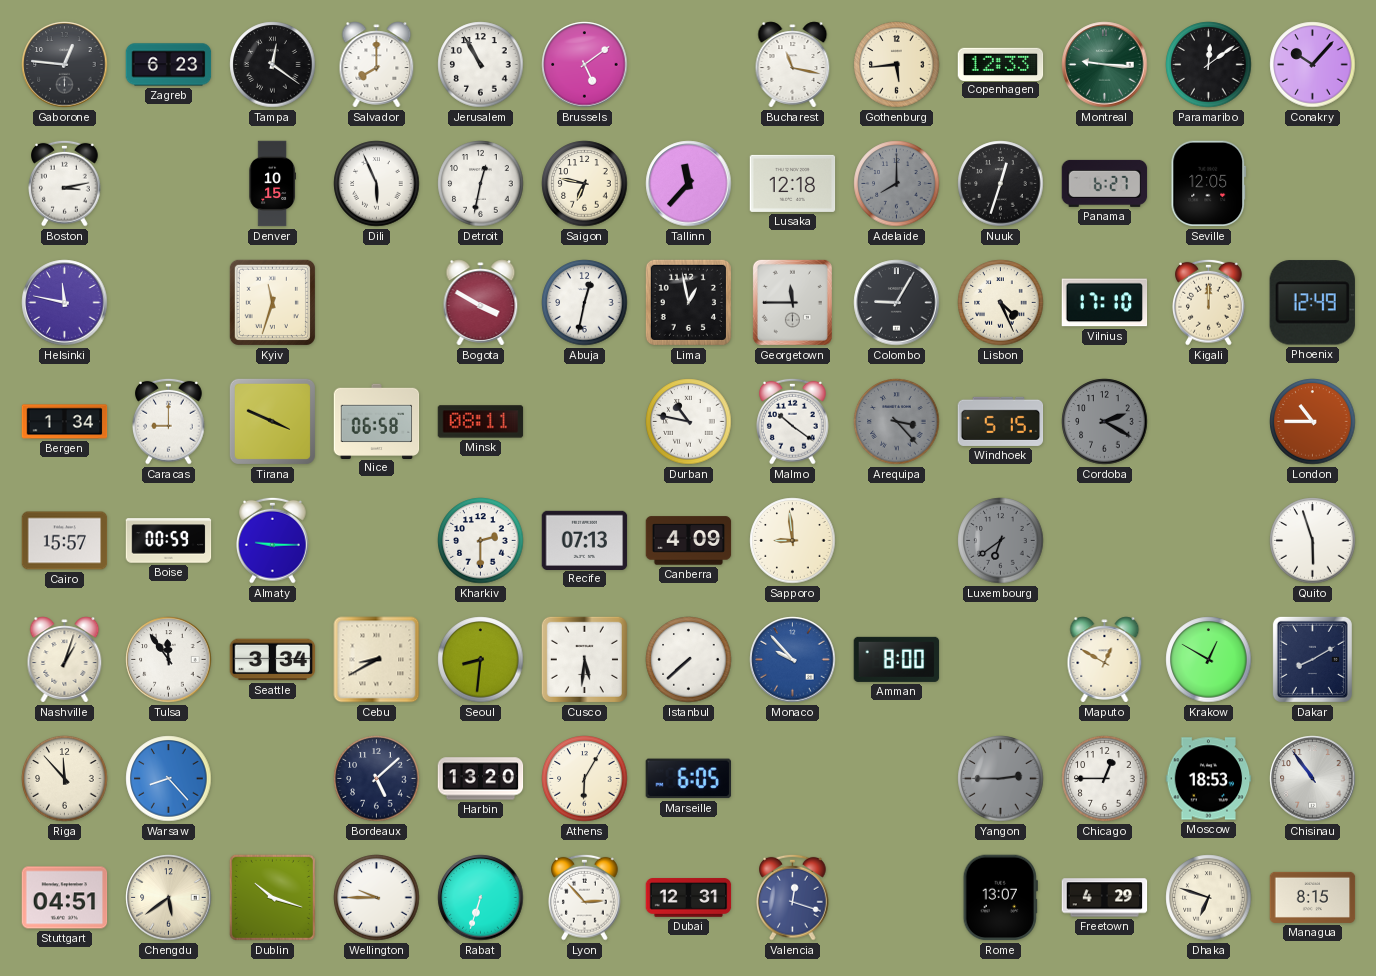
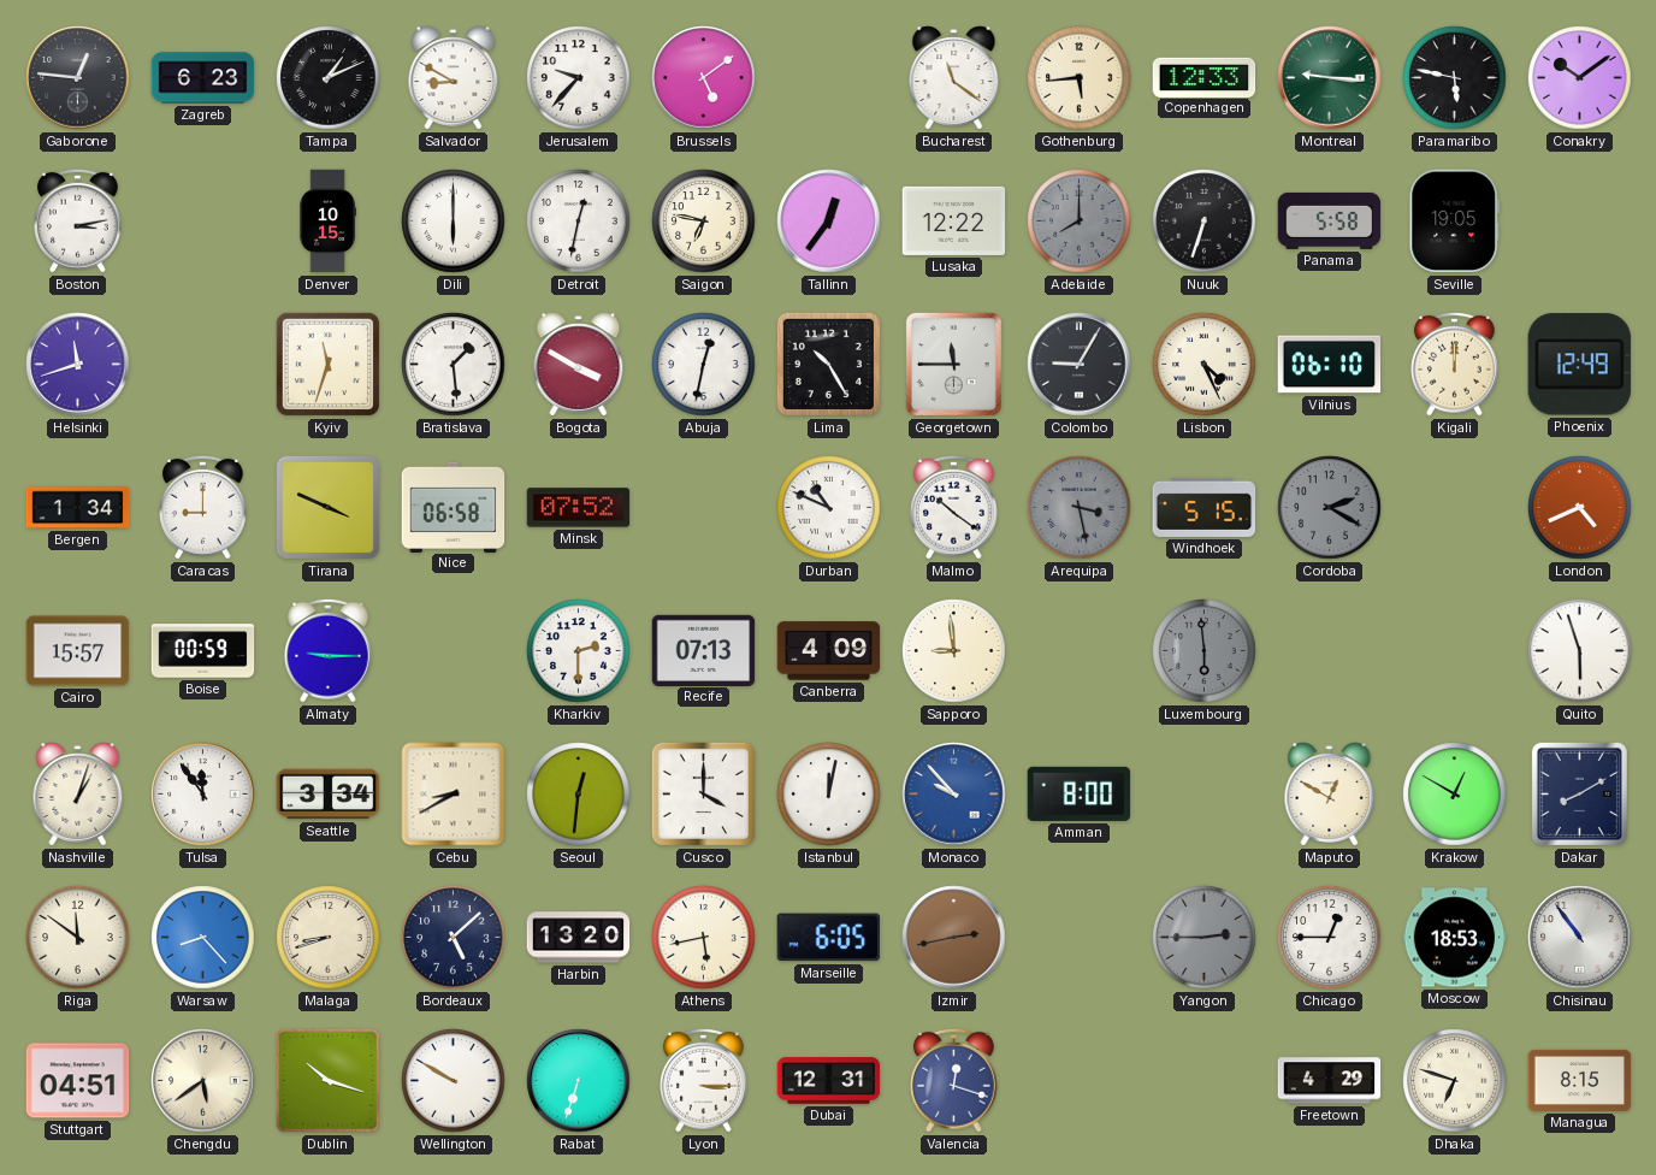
Tampa: 12:21 -> 1:11
Salvador: 8:00 -> 8:50
Jerusalem: 10:55 -> 9:37
Bucharest: 11:17 -> 11:21
Paramaribo: 12:09 -> 5:47
Conakry: 10:07 -> 10:09
Dili: 5:56 -> 6:00
Tallinn: 11:37 -> 12:36
Lusaka: 12:18 -> 12:22
Nuuk: 12:33 -> 6:33
Panama: 6:27 -> 5:58
Seville: 12:05 -> 19:05
Helsinki: 11:47 -> 11:42
Bratislava: none -> 1:29
Lima: 12:58 -> 10:25
Vilnius: 17:10 -> 06:10
Minsk: 08:11 -> 07:52
Durban: 10:47 -> 10:49
Arequipa: 3:23 -> 3:28
London: 10:45 -> 4:41
Luxembourg: 6:39 -> 5:59
Seoul: 8:31 -> 12:31
Cusco: 5:31 -> 4:00
Istanbul: 7:38 -> 12:02
Riga: 11:53 -> 11:51
Malaga: none -> 8:42
Athens: 6:05 -> 5:43
Izmir: none -> 2:43
Wellington: 9:45 -> 9:50
Lyon: 2:53 -> 3:15
Rome: 13:07 -> none
